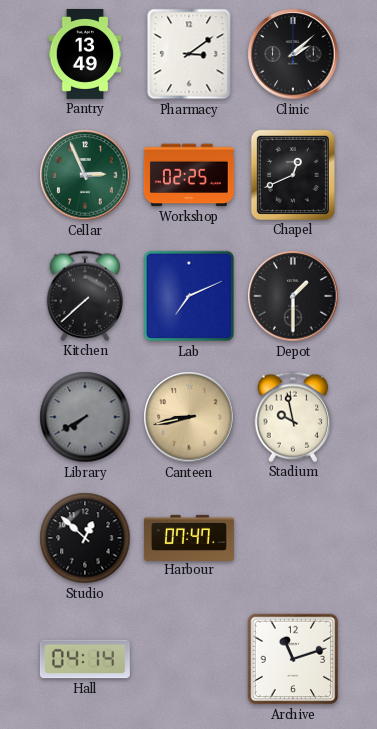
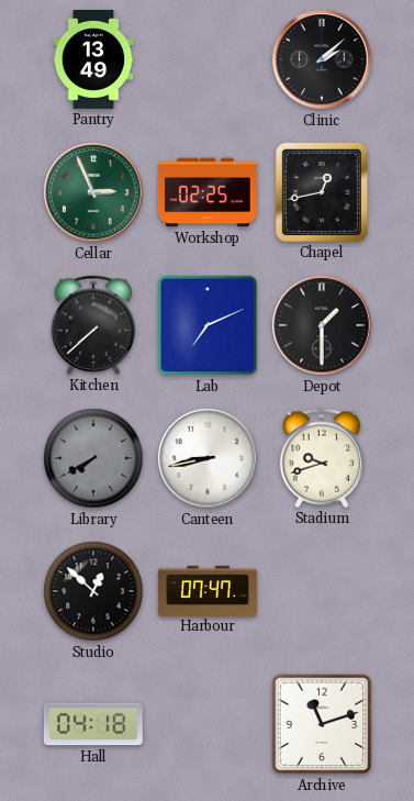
Pharmacy: 3:09 -> none
Chapel: 12:41 -> 12:43
Canteen dial: champagne -> white
Stadium: 9:58 -> 9:42
Hall: 04:14 -> 04:18
